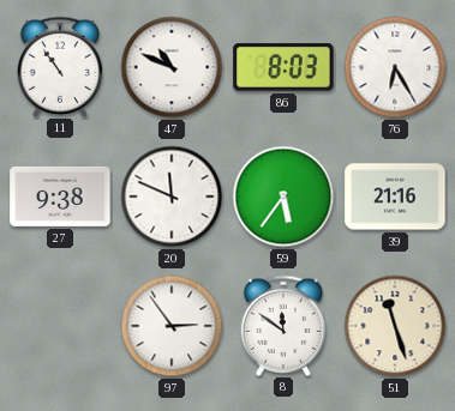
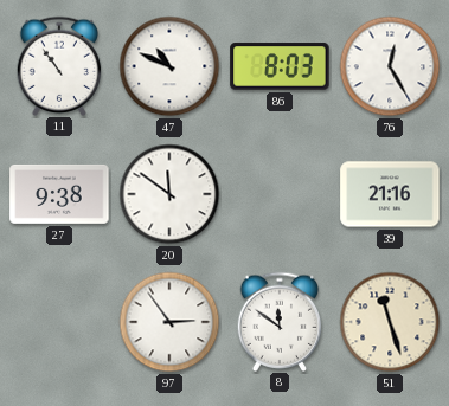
76: 6:25 -> 12:25
20: 11:49 -> 11:51
59: 5:36 -> none
